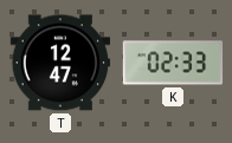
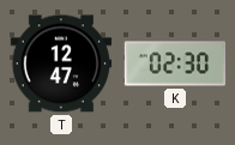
K: 02:33 -> 02:30
